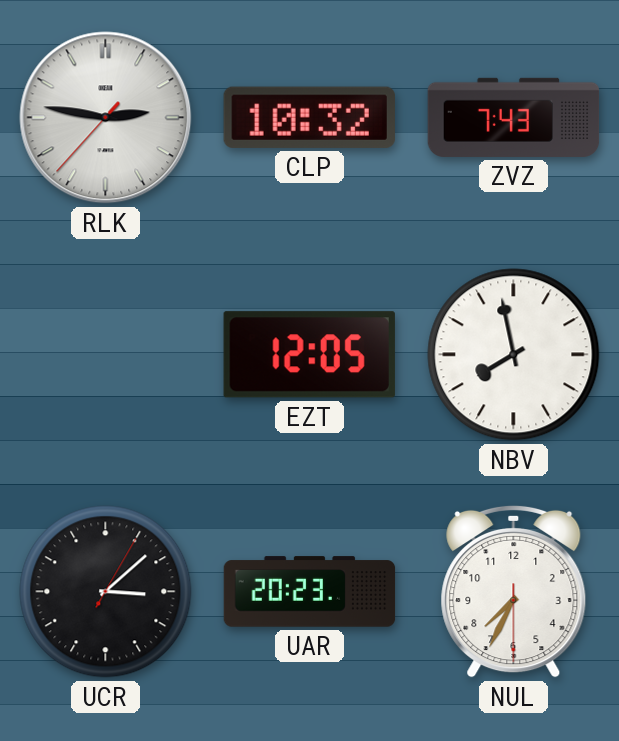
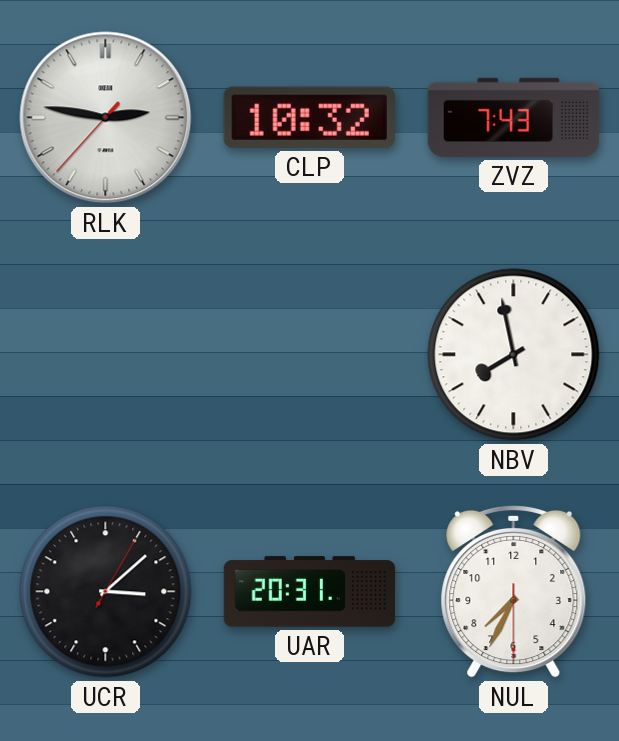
EZT: 12:05 -> none
UAR: 20:23 -> 20:31
